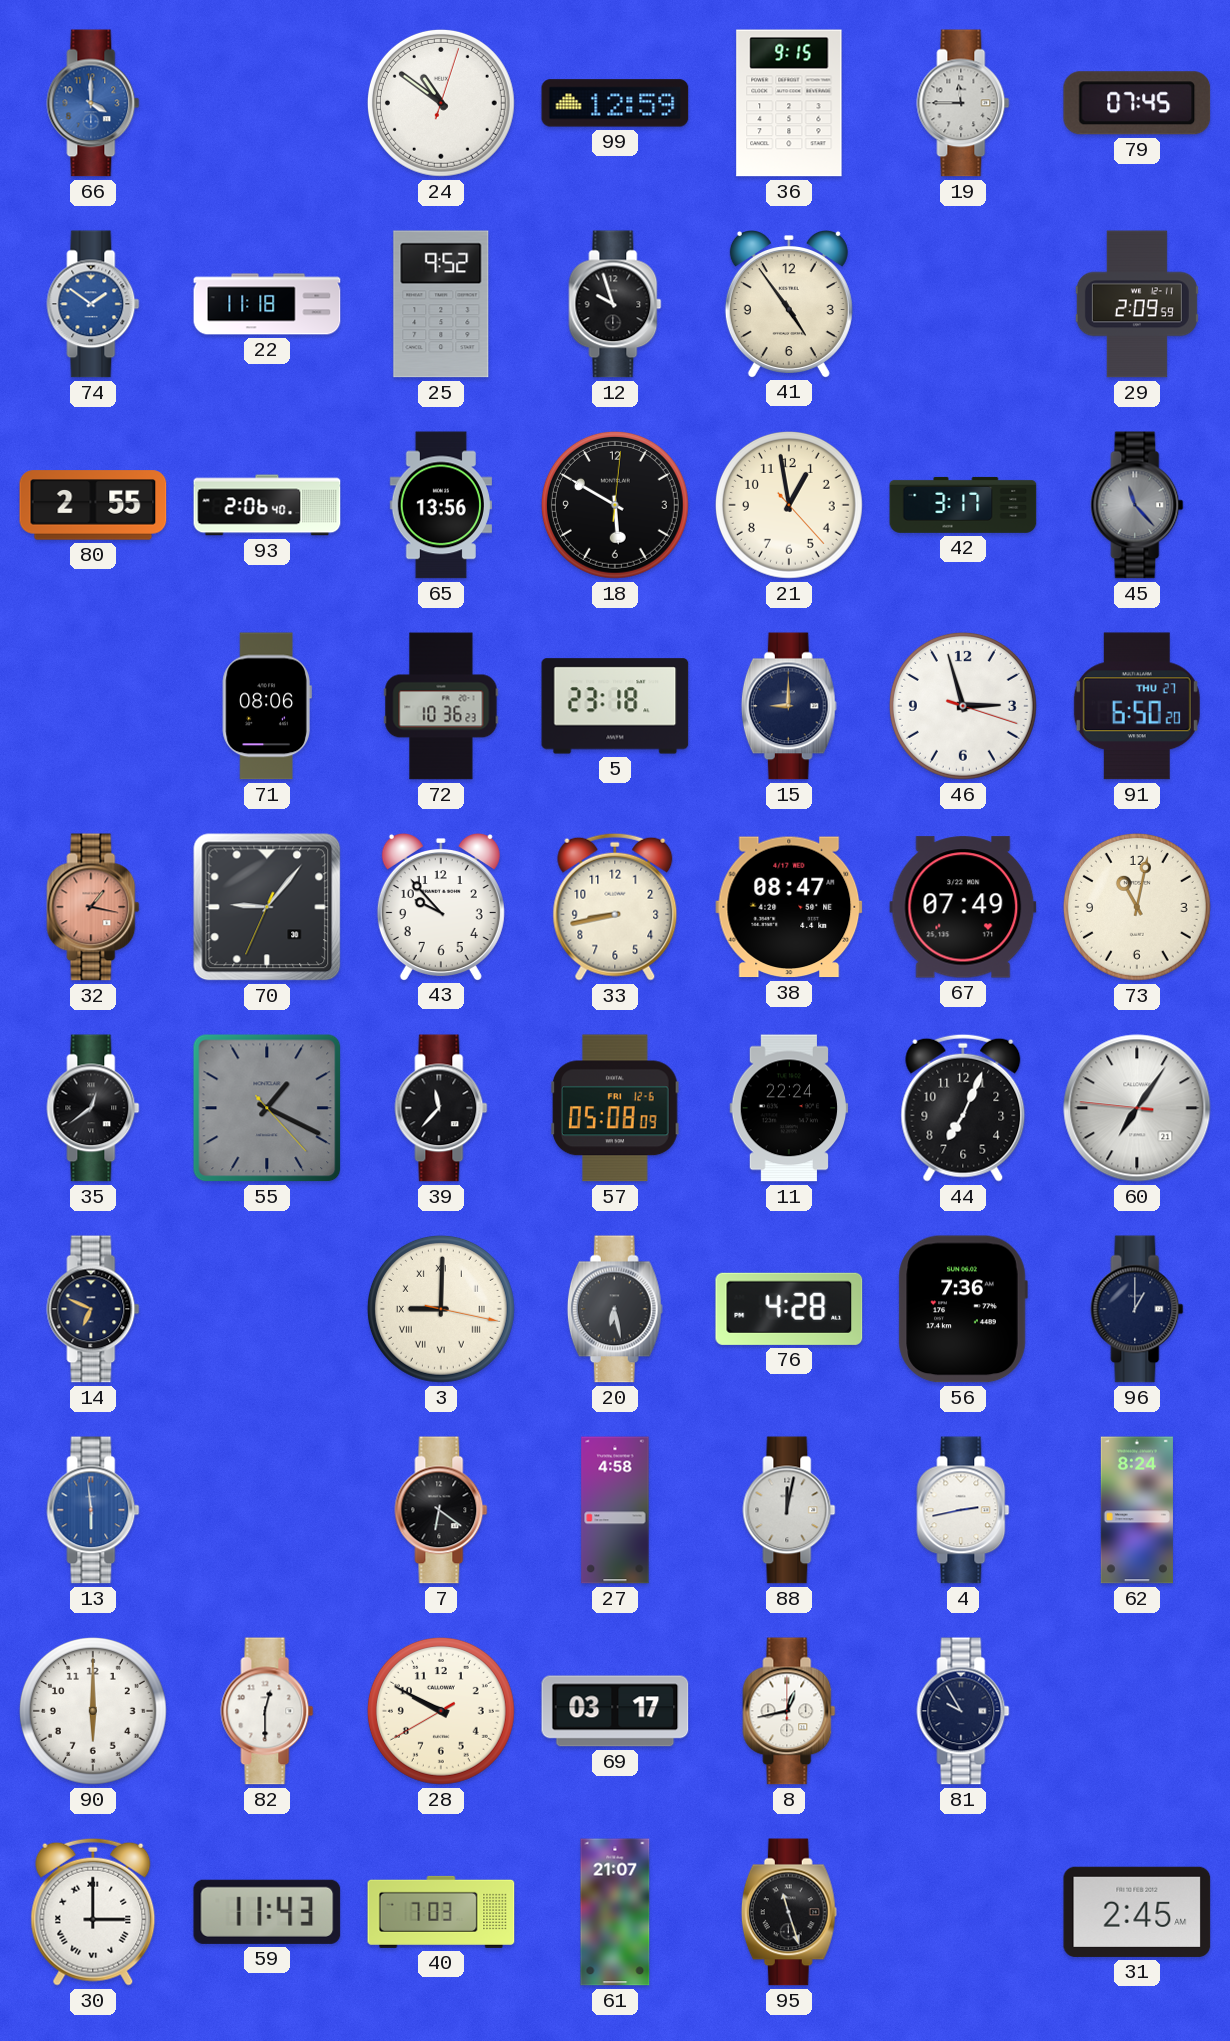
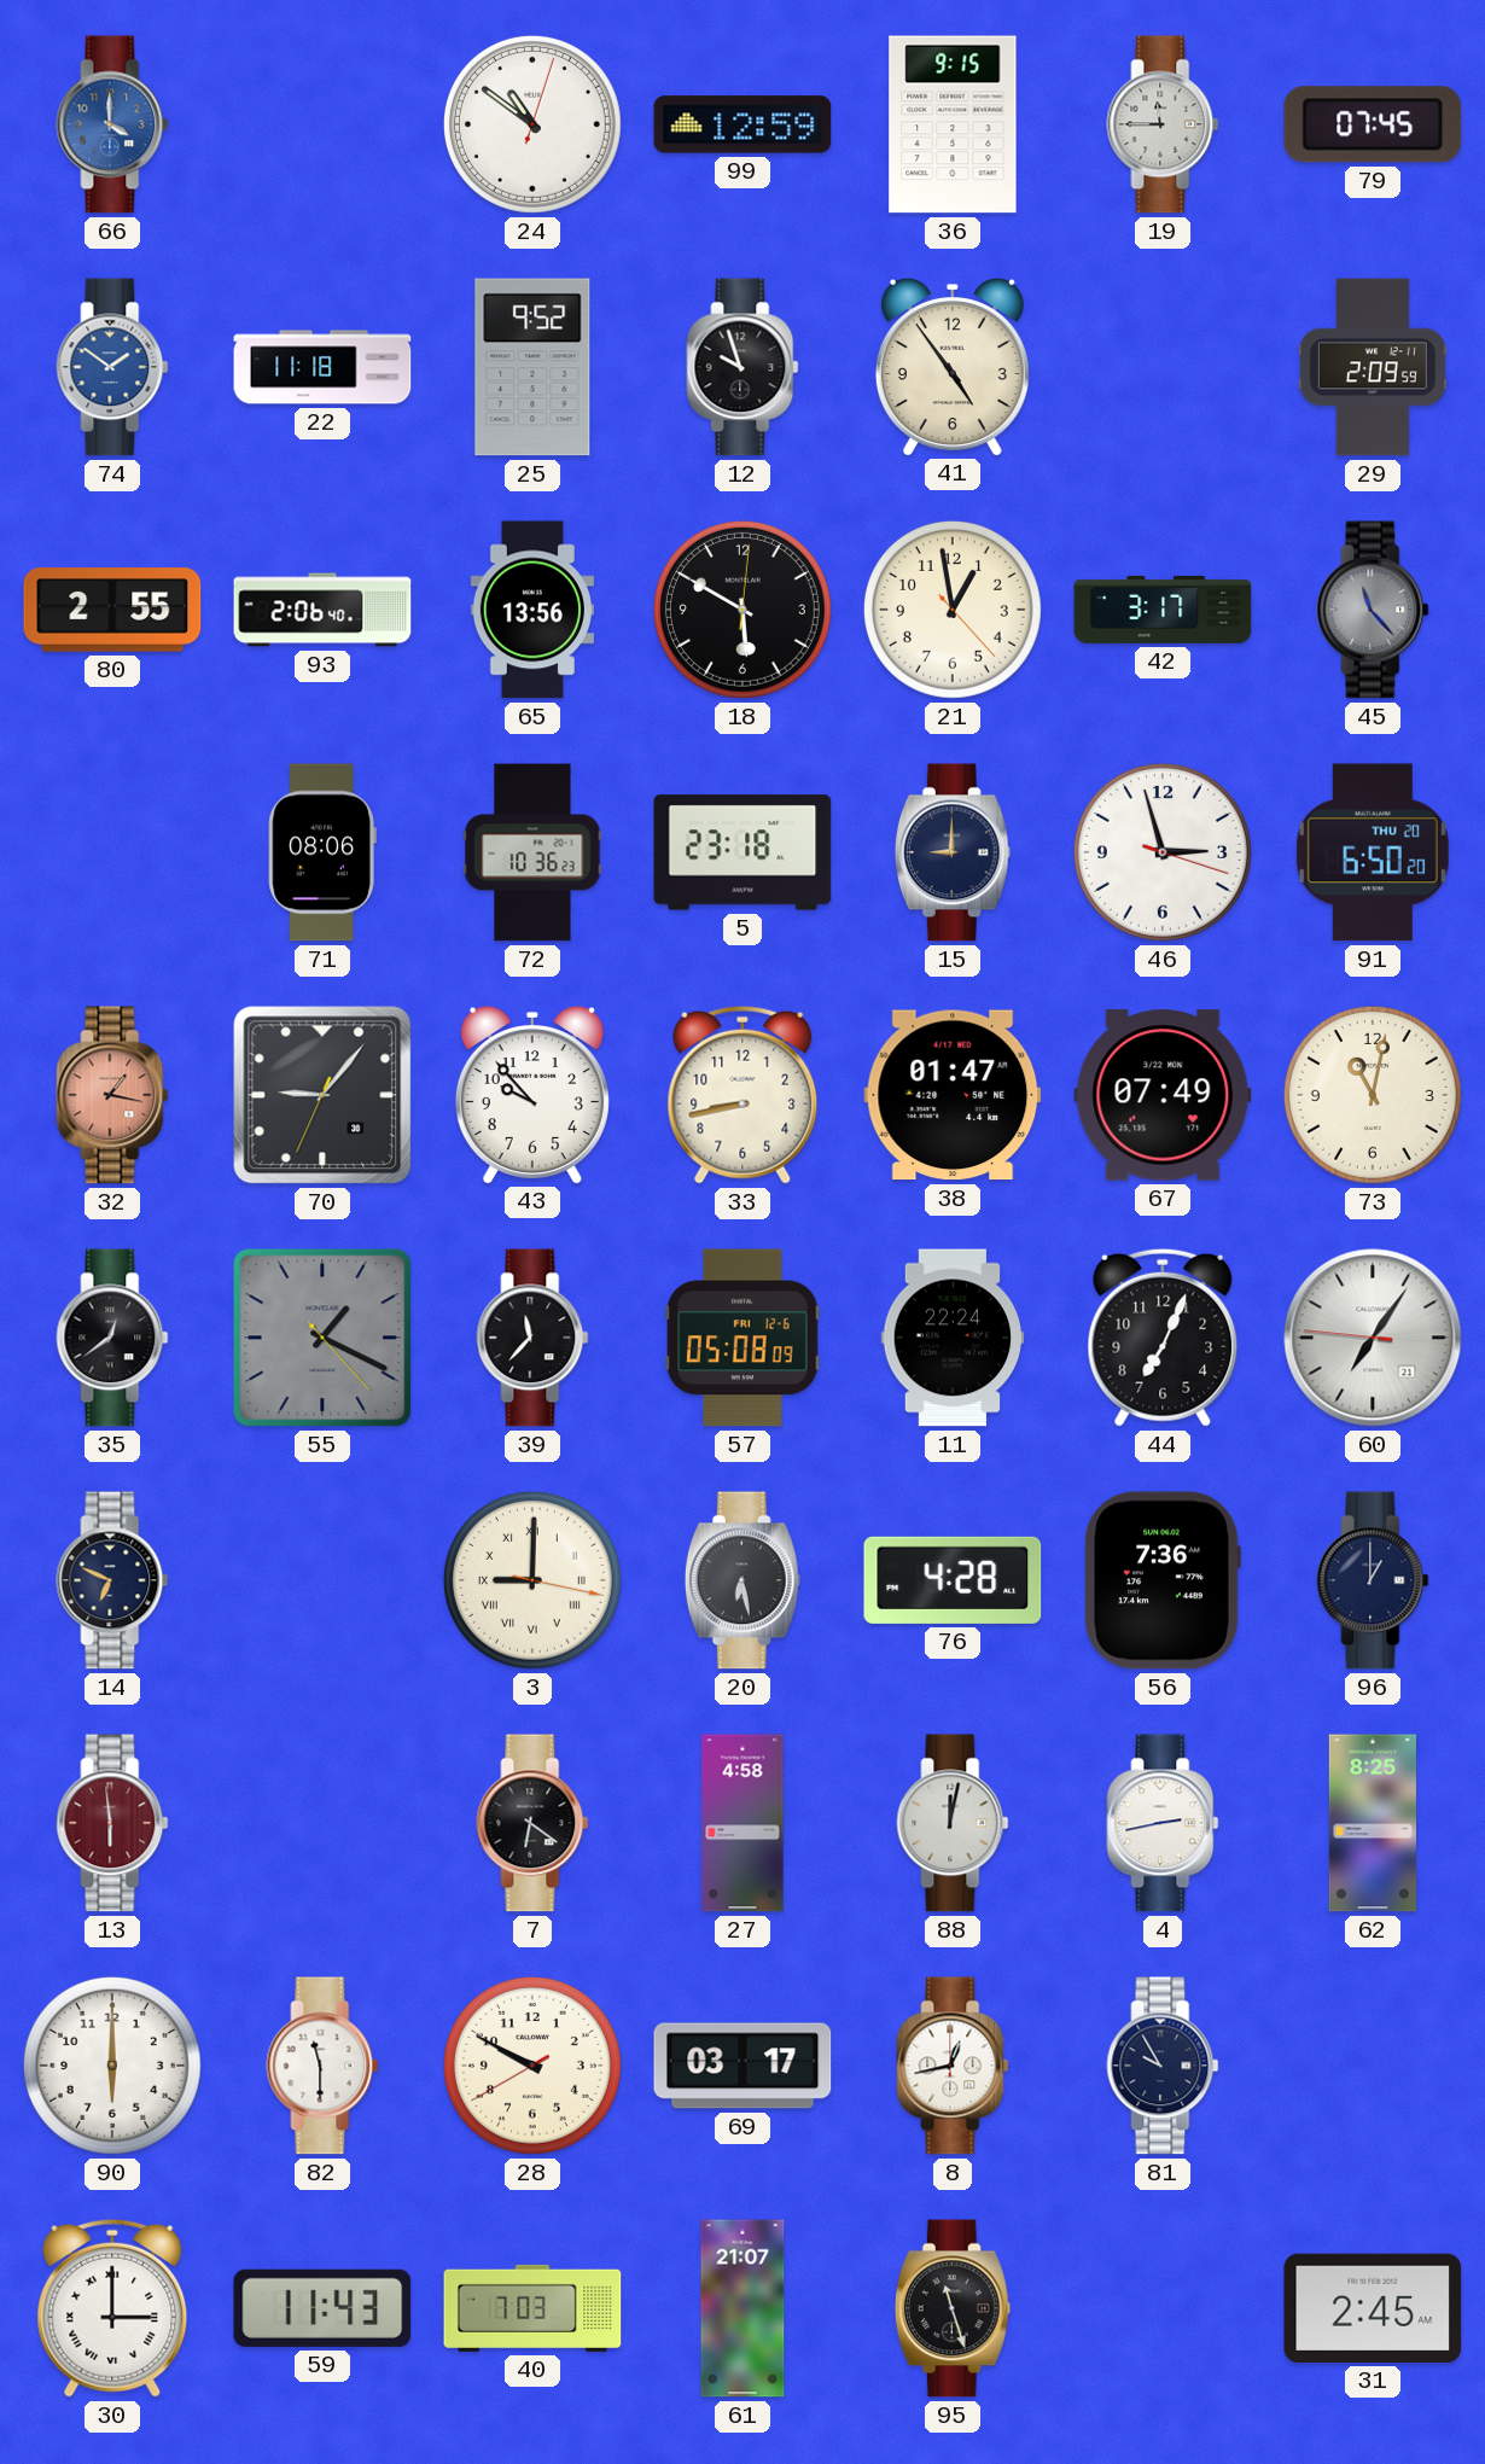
91 date: THU 27 -> THU 20
38: 08:47 -> 01:47
13 dial: blue -> burgundy
62: 8:24 -> 8:25
82: 12:30 -> 11:30
